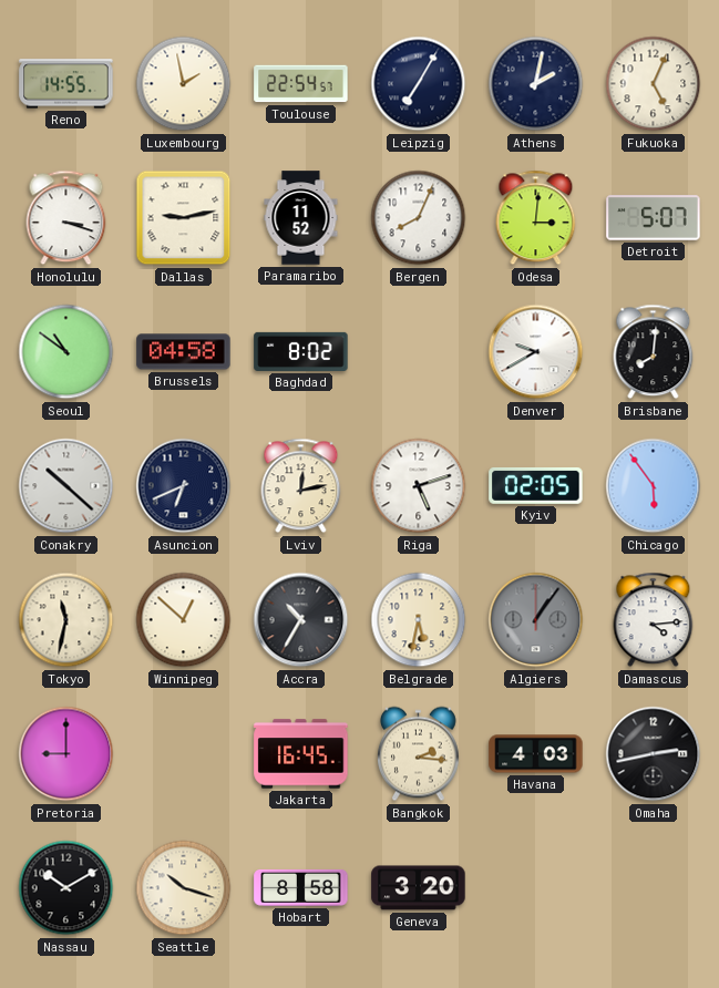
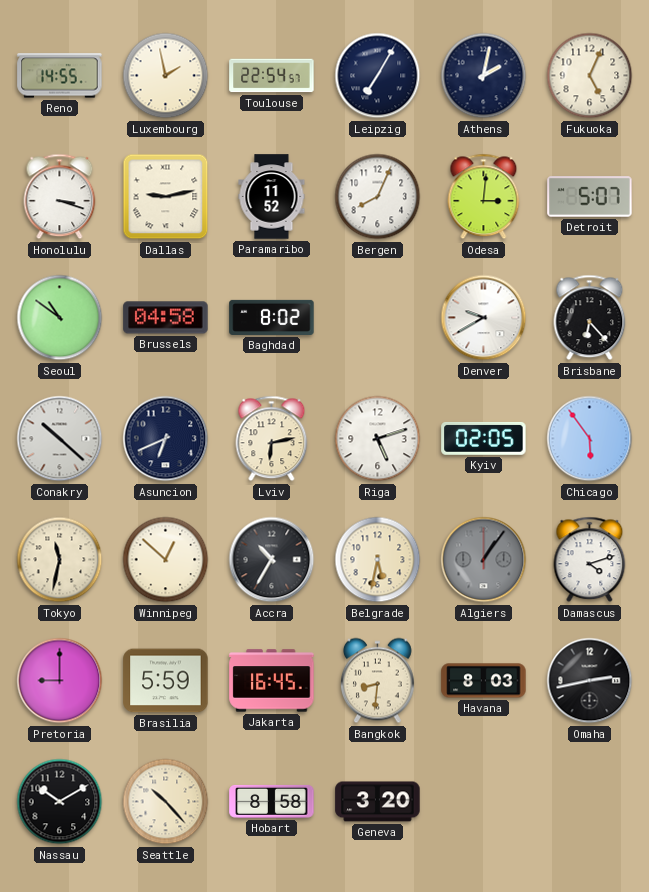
Brisbane: 8:01 -> 6:23
Lviv: 12:13 -> 6:13
Damascus: 4:14 -> 4:12
Brasilia: none -> 5:59
Bangkok: 2:16 -> 8:31
Havana: 4:03 -> 8:03
Seattle: 10:18 -> 10:23
